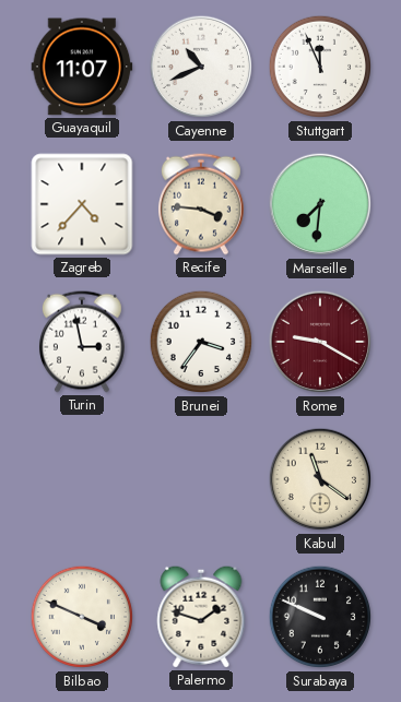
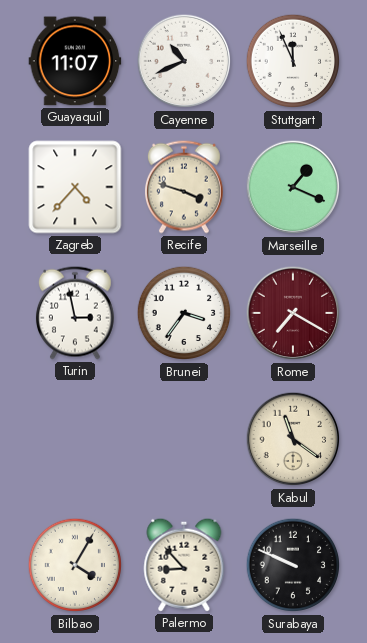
Recife: 3:46 -> 3:48
Marseille: 7:31 -> 1:19
Rome: 9:20 -> 7:20
Bilbao: 3:49 -> 4:05
Palermo: 1:48 -> 8:53
